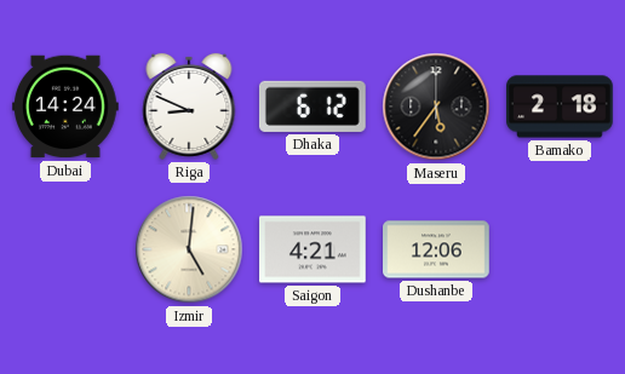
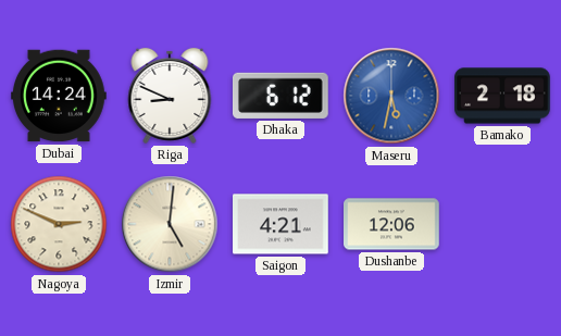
Maseru: 5:36 -> 5:32
Maseru dial: black -> blue
Nagoya: none -> 2:49
